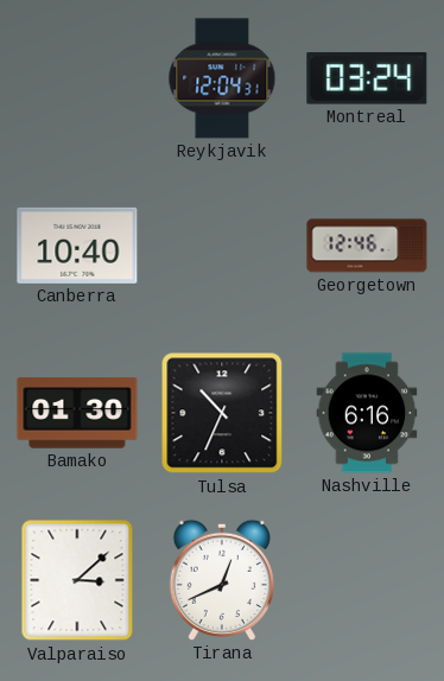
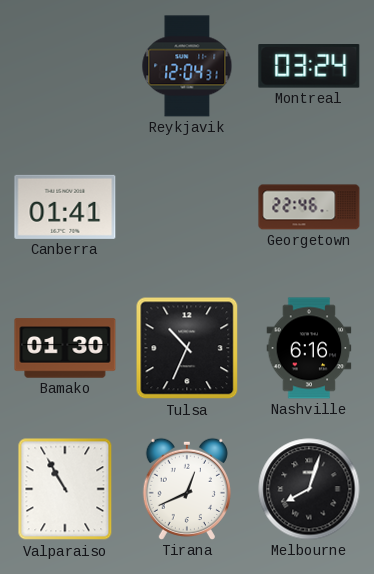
Canberra: 10:40 -> 01:41
Georgetown: 12:46 -> 22:46
Valparaiso: 3:08 -> 10:55
Melbourne: none -> 8:03
